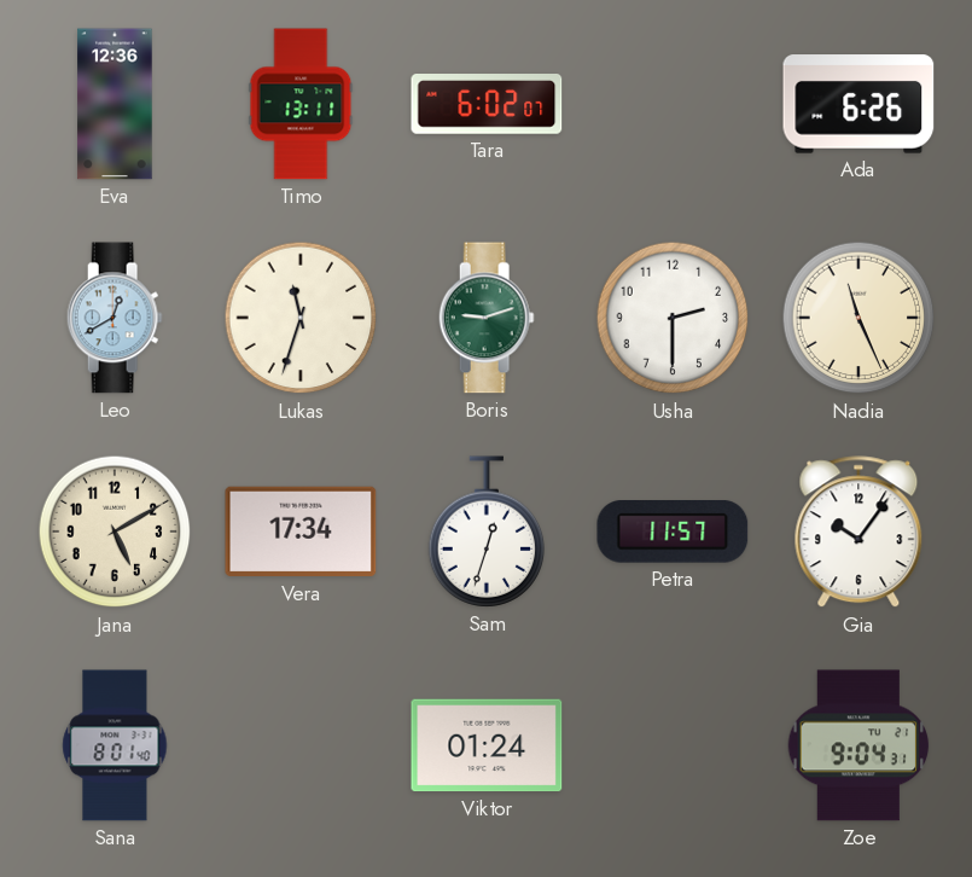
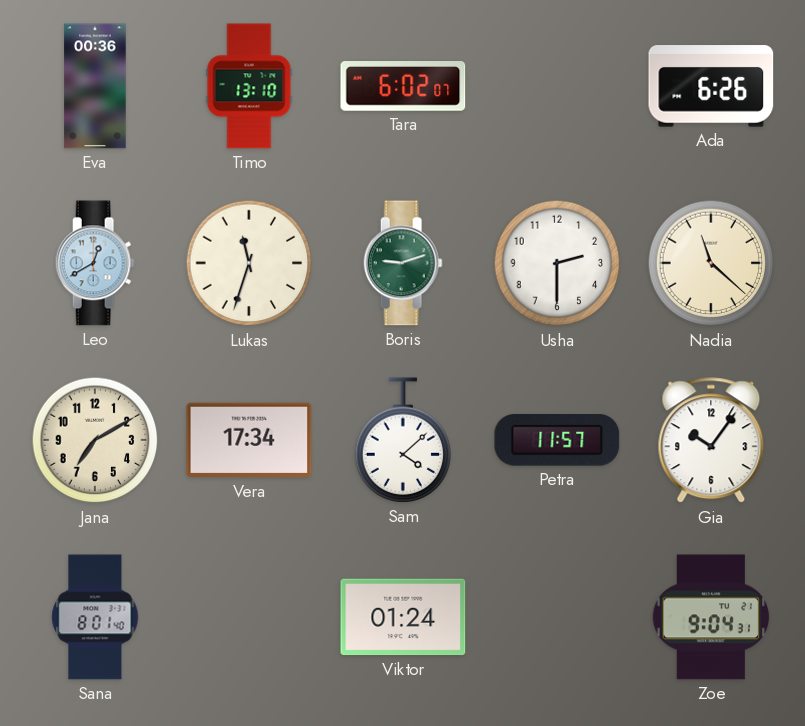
Eva: 12:36 -> 00:36
Timo: 13:11 -> 13:10
Nadia: 11:26 -> 11:22
Jana: 5:10 -> 7:10
Sam: 12:33 -> 4:08
